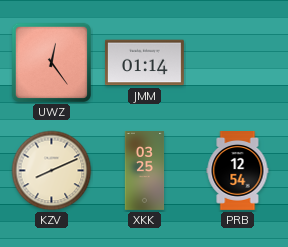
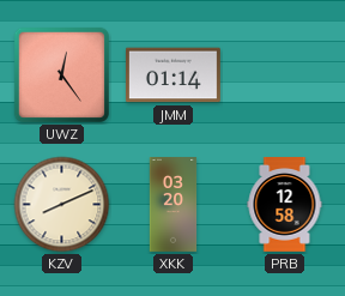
XKK: 03:25 -> 03:20
PRB: 12:54 -> 12:58
